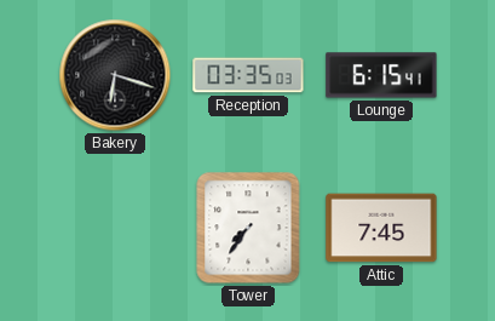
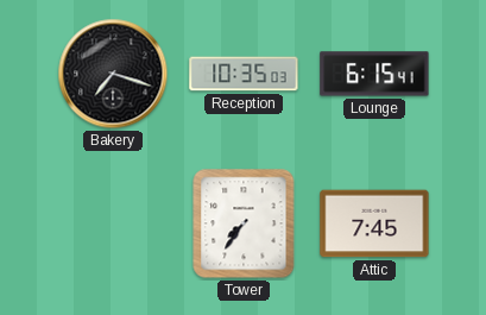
Bakery: 6:18 -> 7:18
Reception: 03:35 -> 10:35
